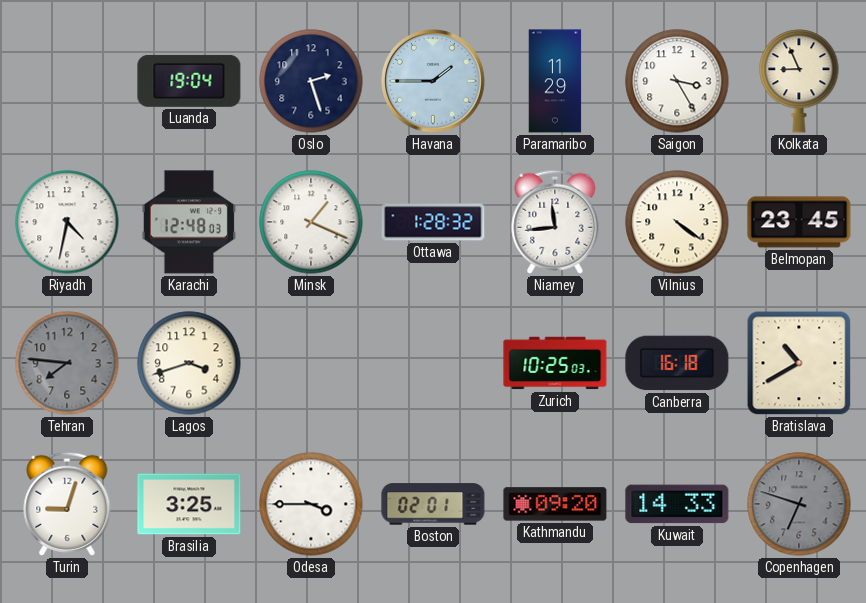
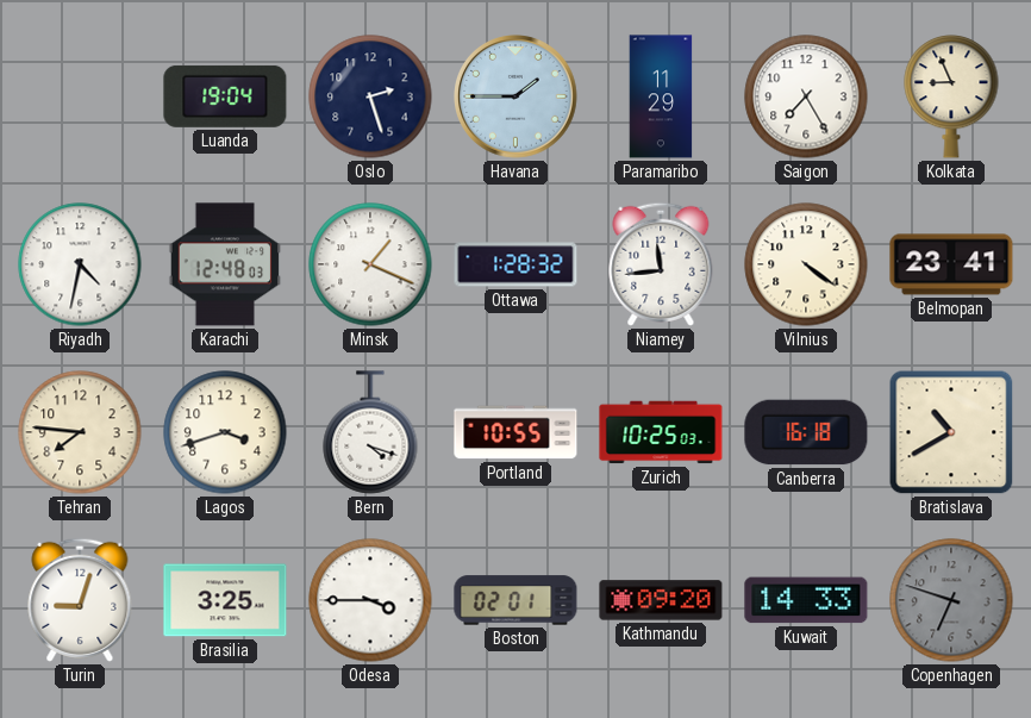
Saigon: 3:25 -> 7:25
Belmopan: 23:45 -> 23:41
Tehran dial: grey -> cream
Bern: none -> 4:18
Portland: none -> 10:55
